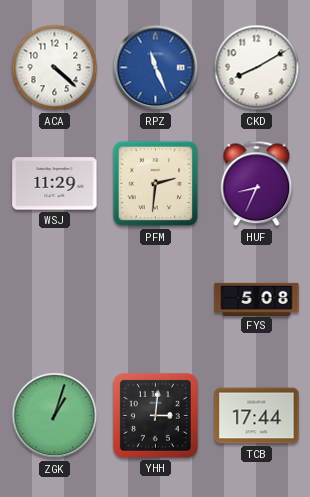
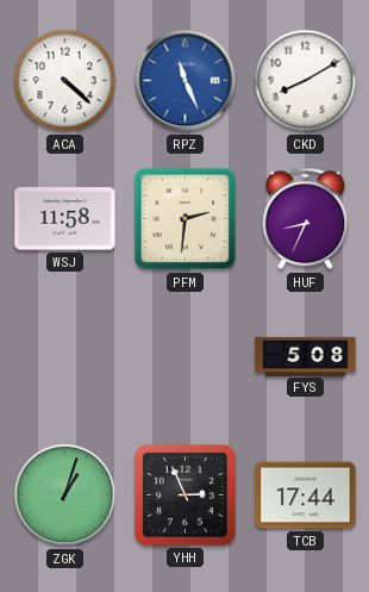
WSJ: 11:29 -> 11:58
YHH: 3:01 -> 2:56
